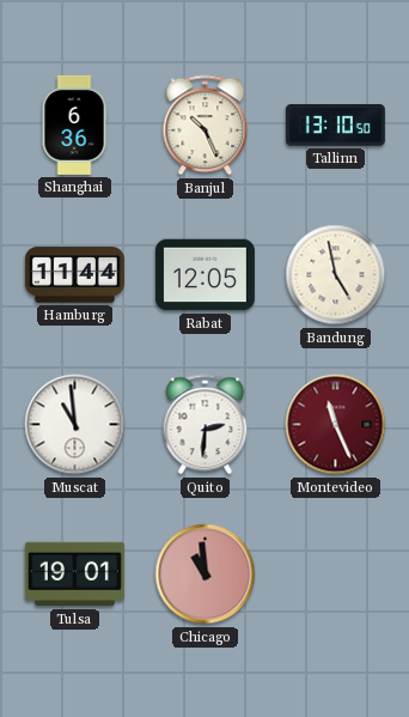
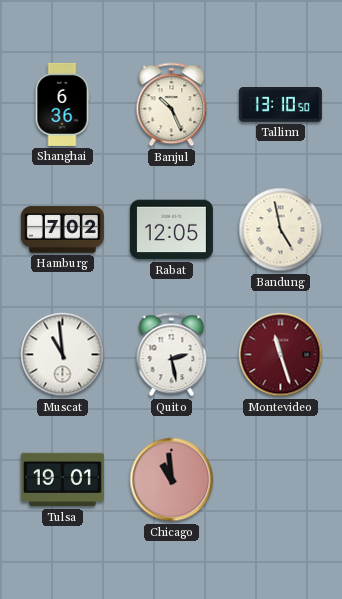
Hamburg: 11:44 -> 7:02
Quito: 2:31 -> 2:28
Montevideo: 11:26 -> 11:27
